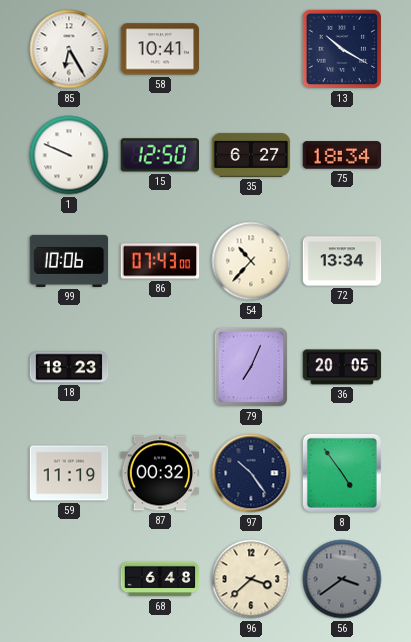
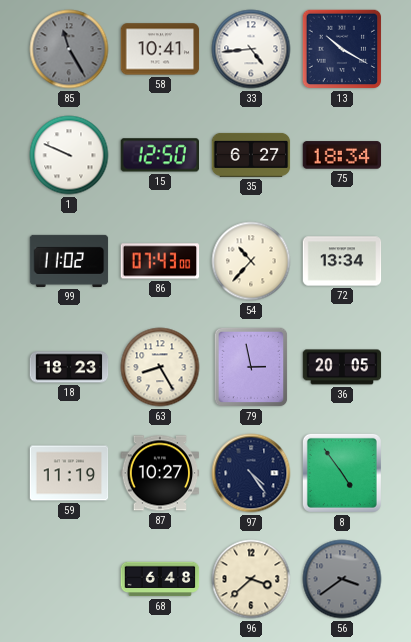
85: 6:25 -> 11:25
85 dial: white -> grey
33: none -> 4:44
99: 10:06 -> 11:02
63: none -> 8:25
79: 7:04 -> 2:58
87: 00:32 -> 10:27
97: 10:24 -> 4:24
